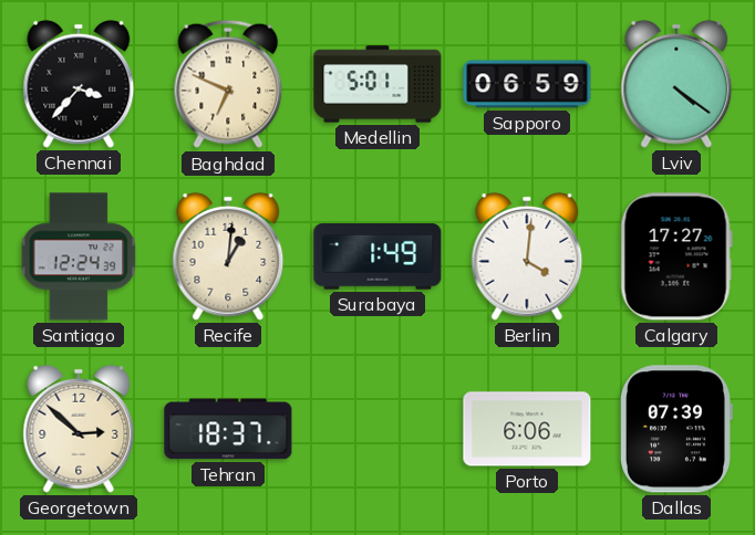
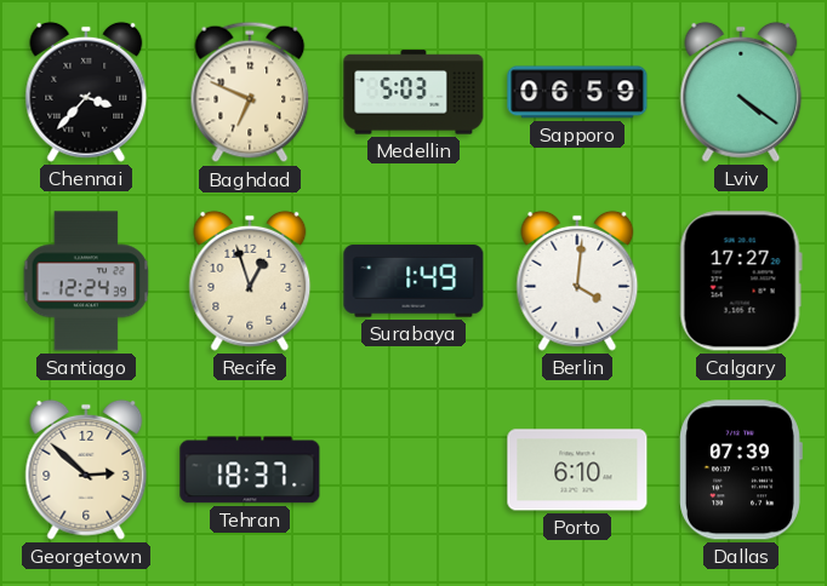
Medellin: 5:01 -> 5:03
Recife: 1:01 -> 12:57
Porto: 6:06 -> 6:10
